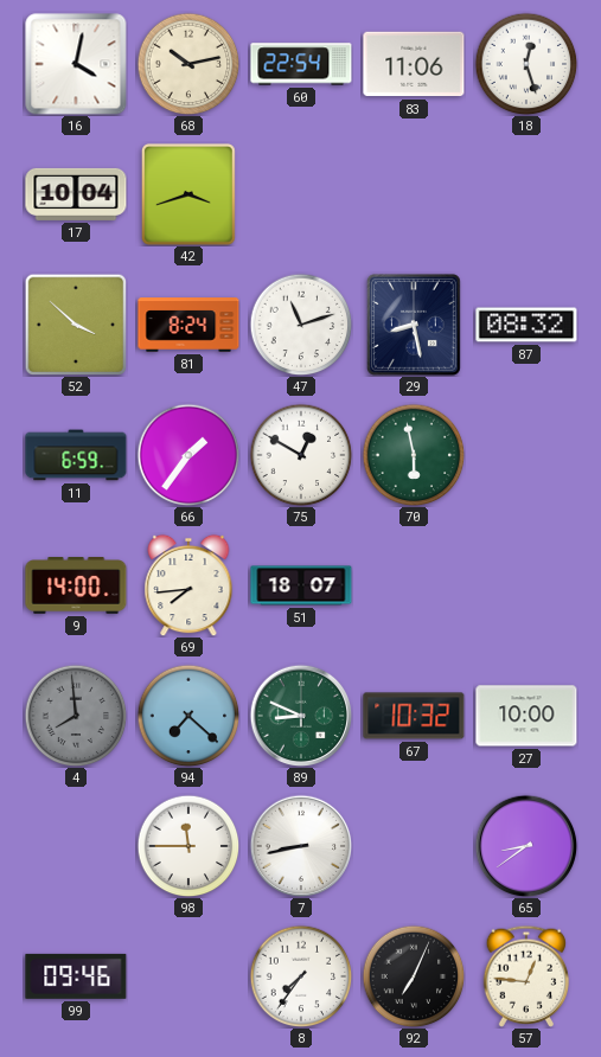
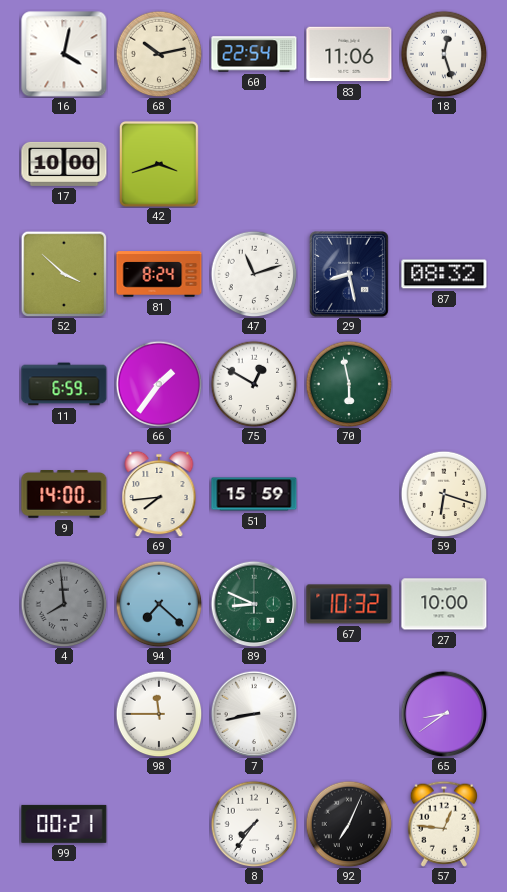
17: 10:04 -> 10:00
51: 18:07 -> 15:59
59: none -> 6:18
99: 09:46 -> 00:21
